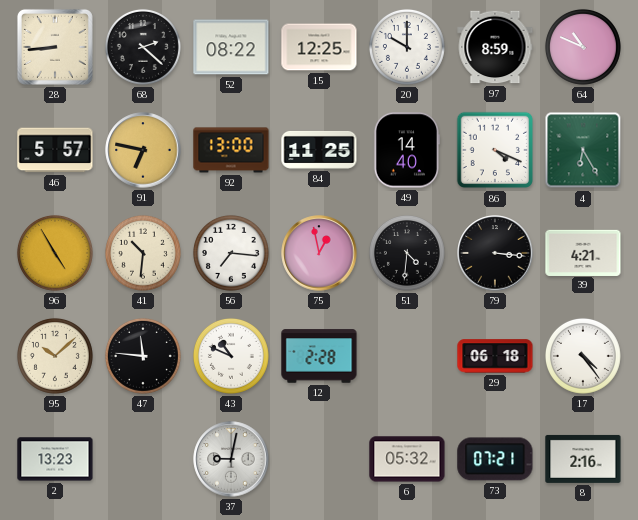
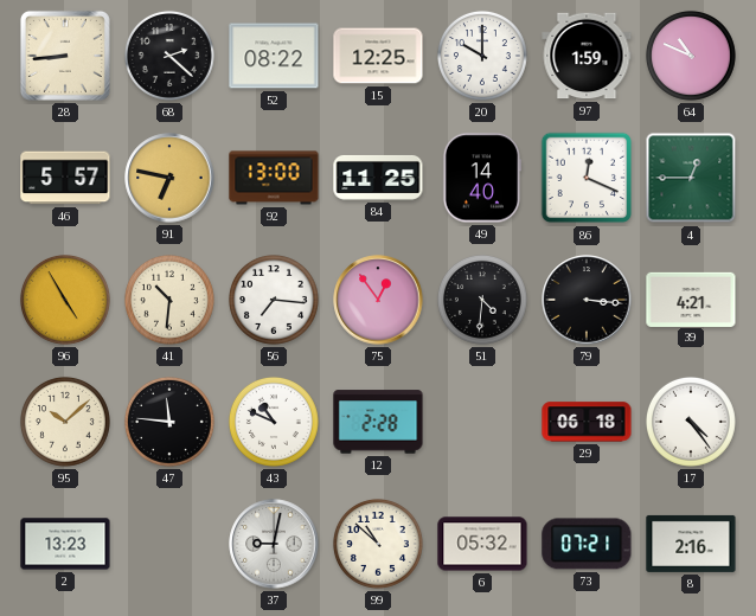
97: 8:59 -> 1:59
86: 4:19 -> 12:19
4: 6:25 -> 12:45
75: 12:58 -> 12:54
99: none -> 10:52
